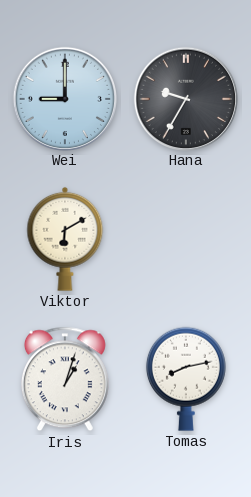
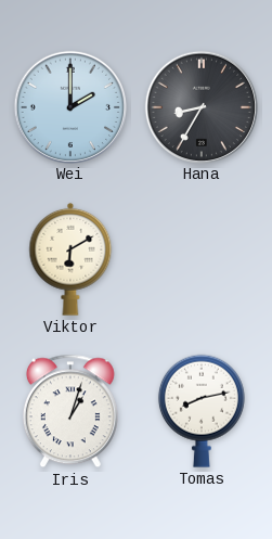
Wei: 9:00 -> 2:00
Hana: 9:35 -> 8:35
